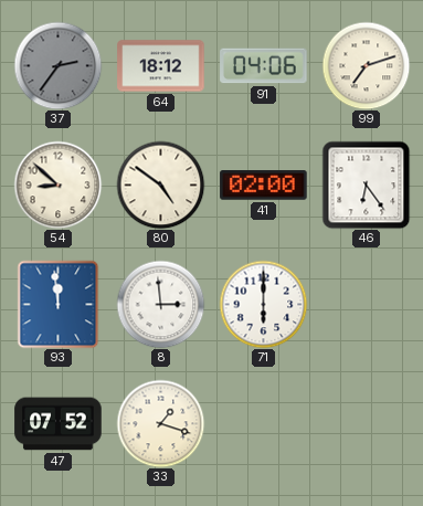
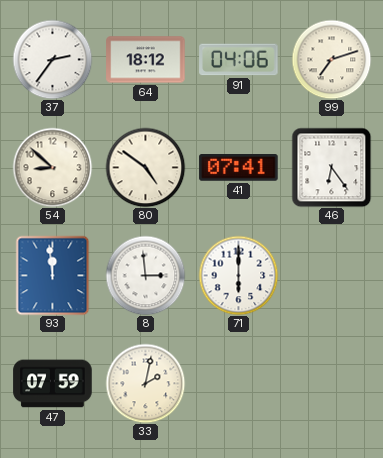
37 dial: grey -> white
41: 02:00 -> 07:41
47: 07:52 -> 07:59
33: 1:18 -> 2:02
